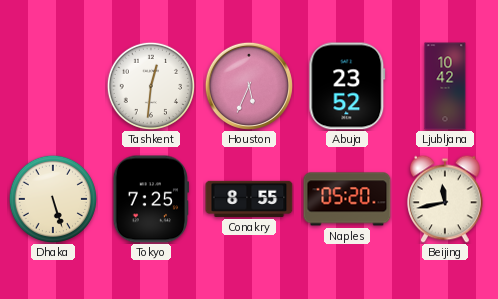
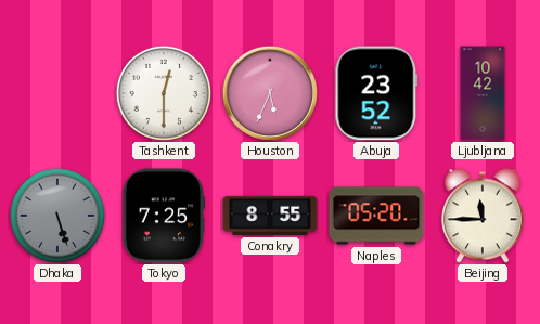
Tashkent: 12:31 -> 12:30
Dhaka dial: cream -> grey
Beijing: 11:43 -> 11:45
